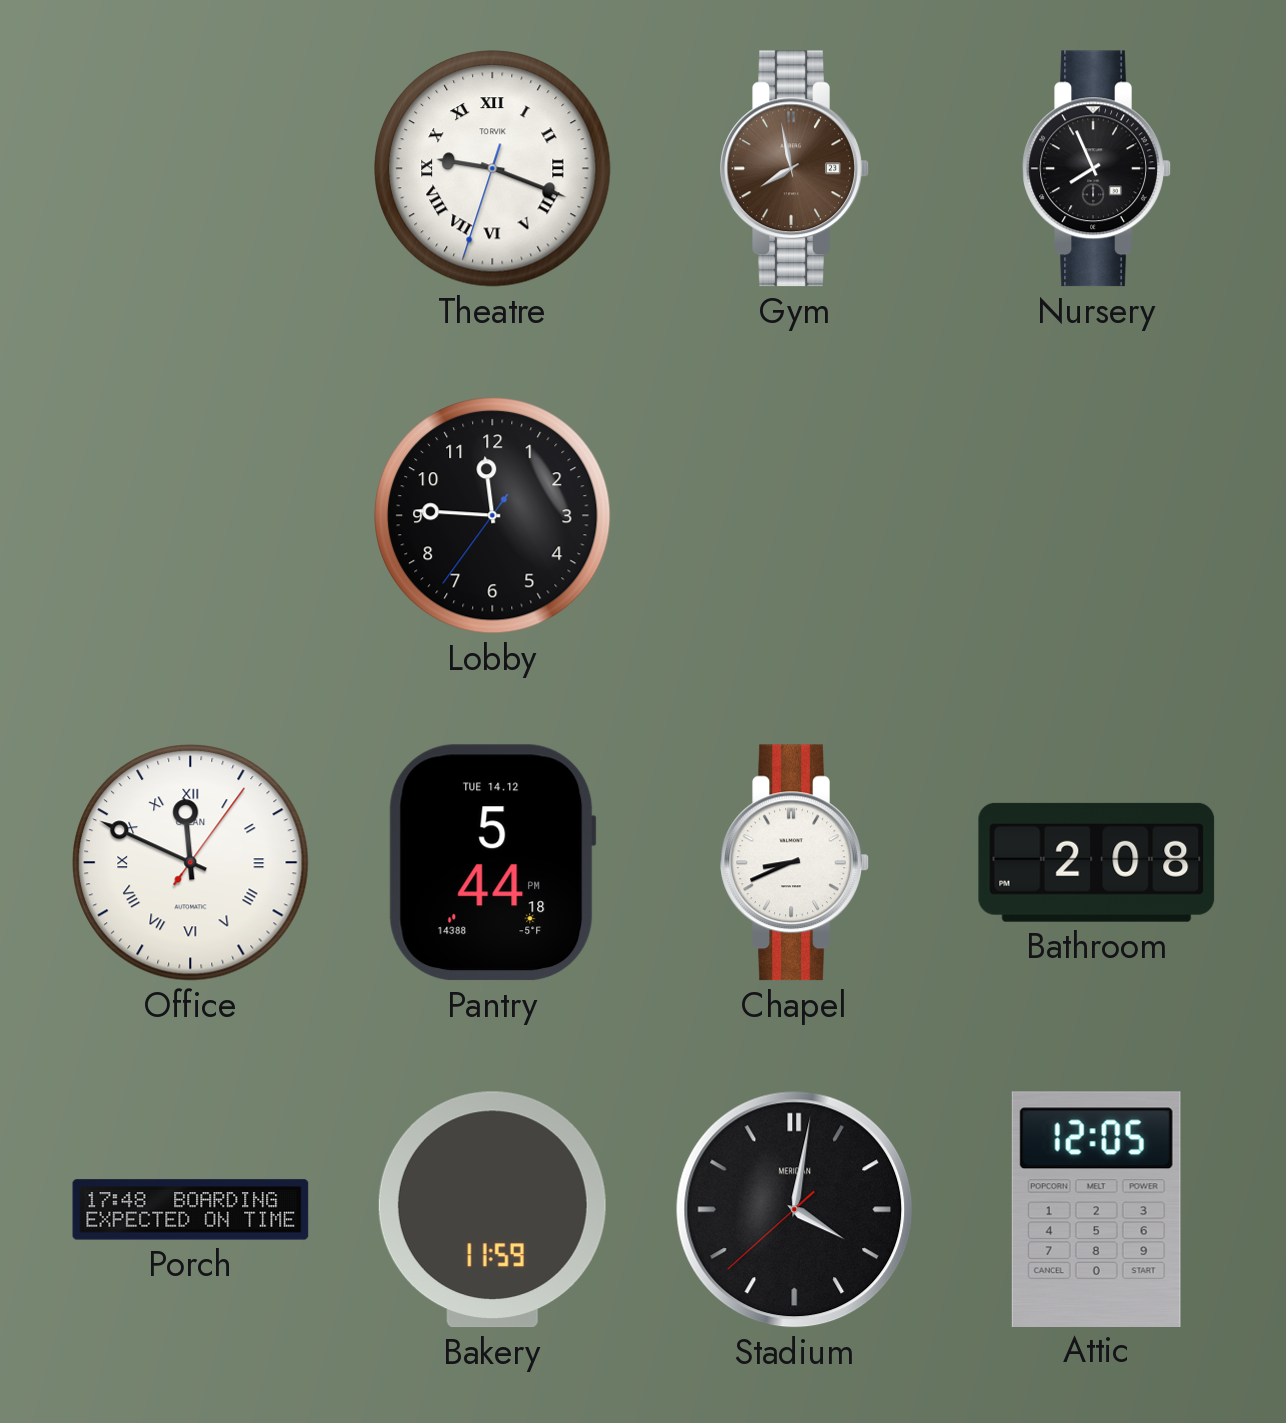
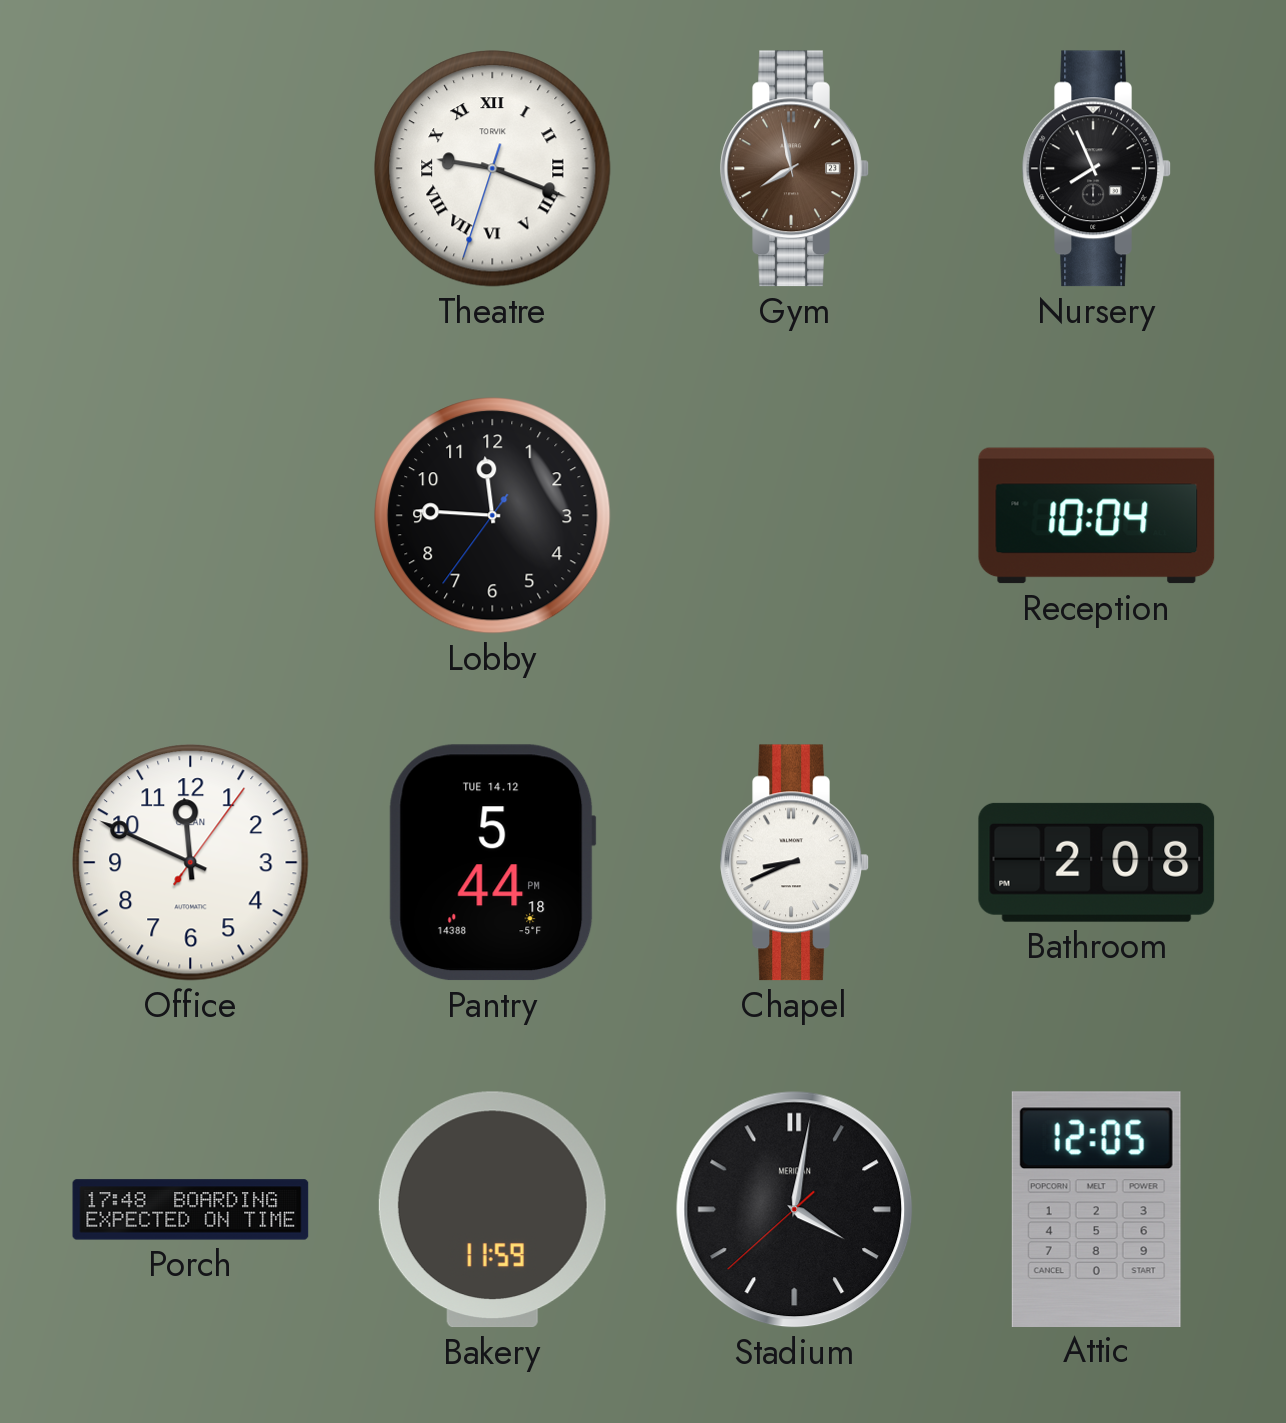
Reception: none -> 10:04
Office numerals: Roman -> Arabic
